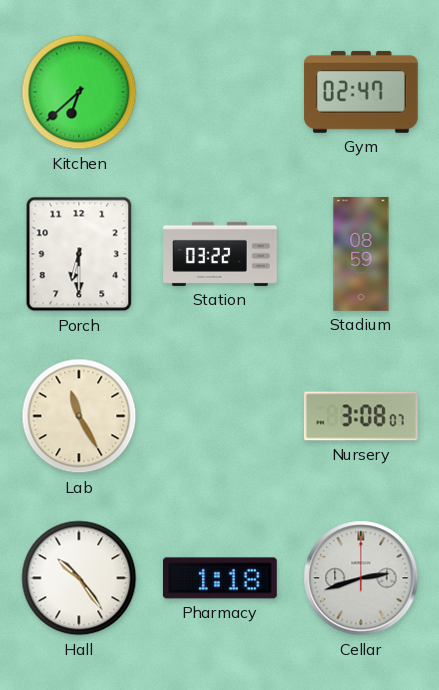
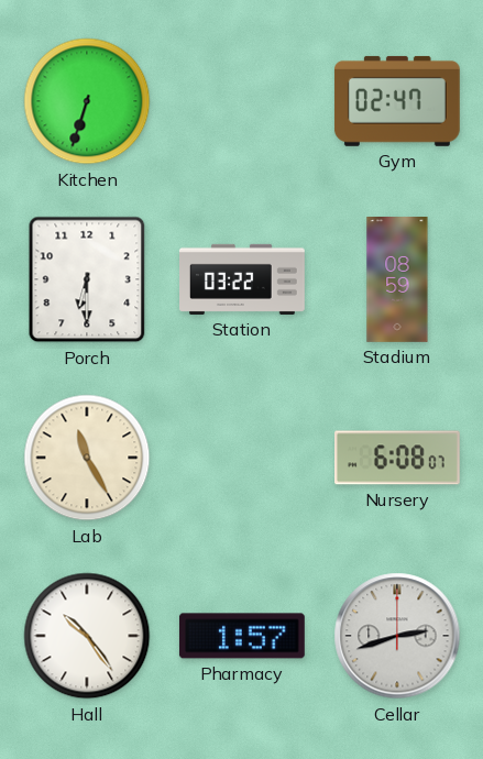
Kitchen: 6:38 -> 6:33
Nursery: 3:08 -> 6:08
Pharmacy: 1:18 -> 1:57
